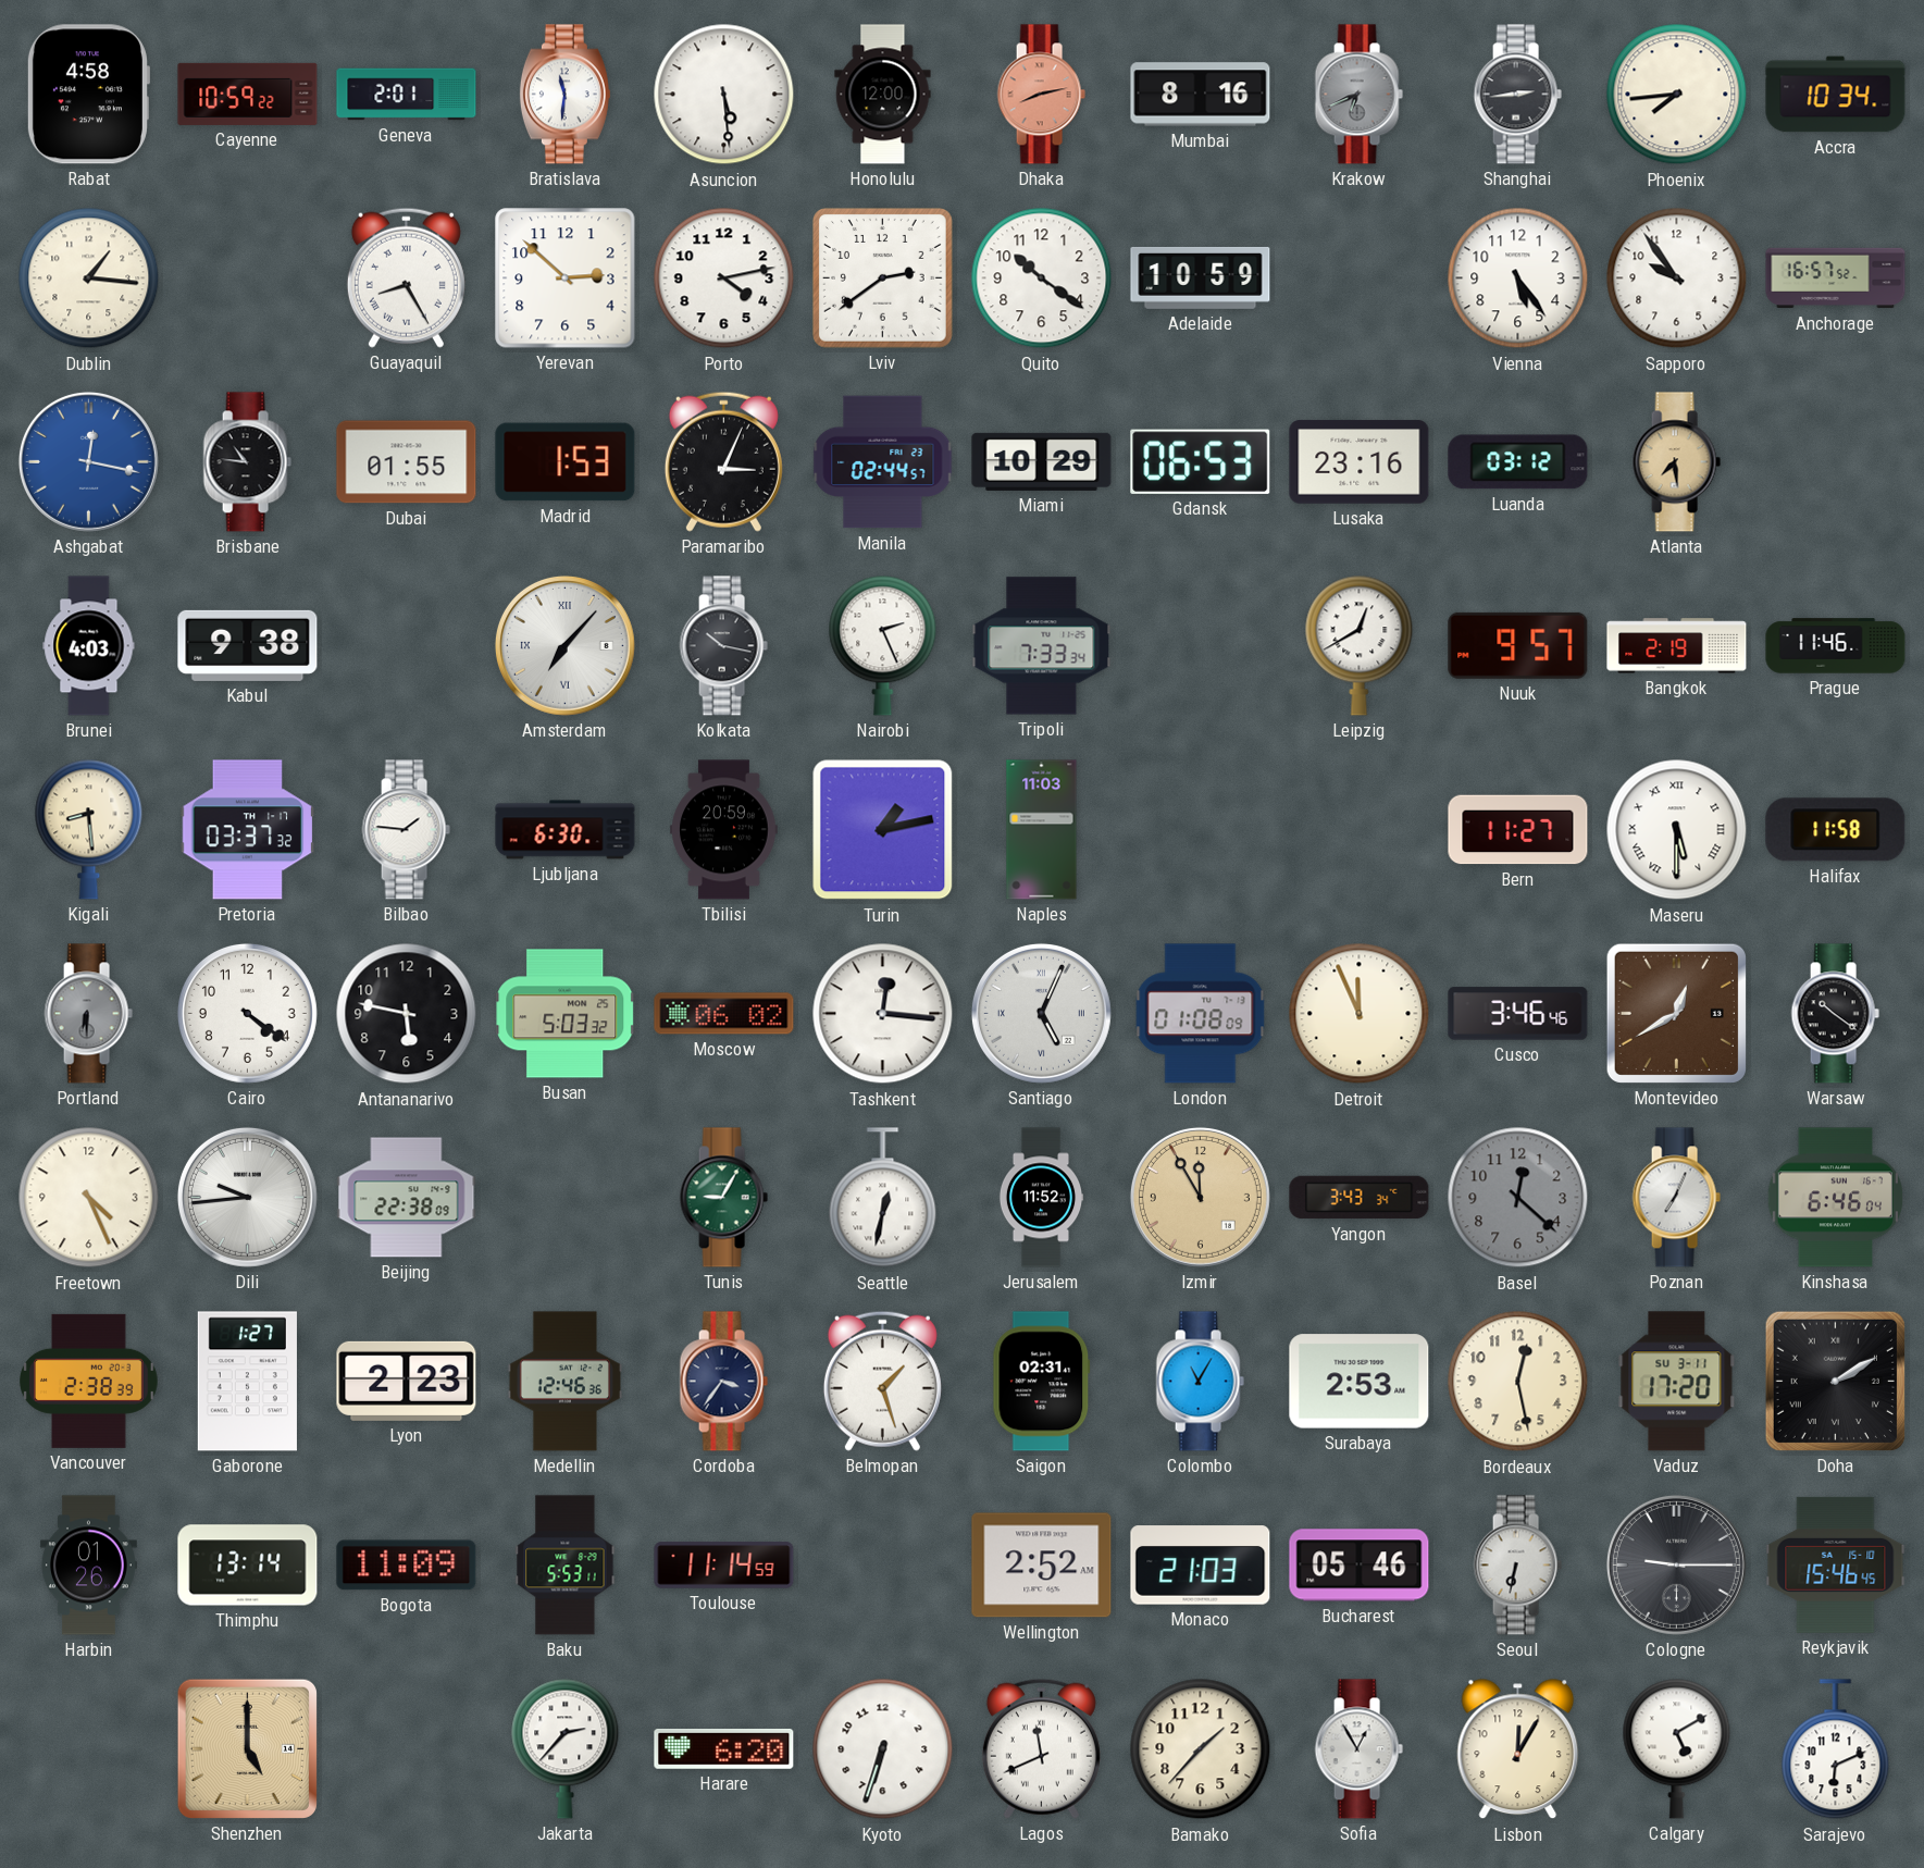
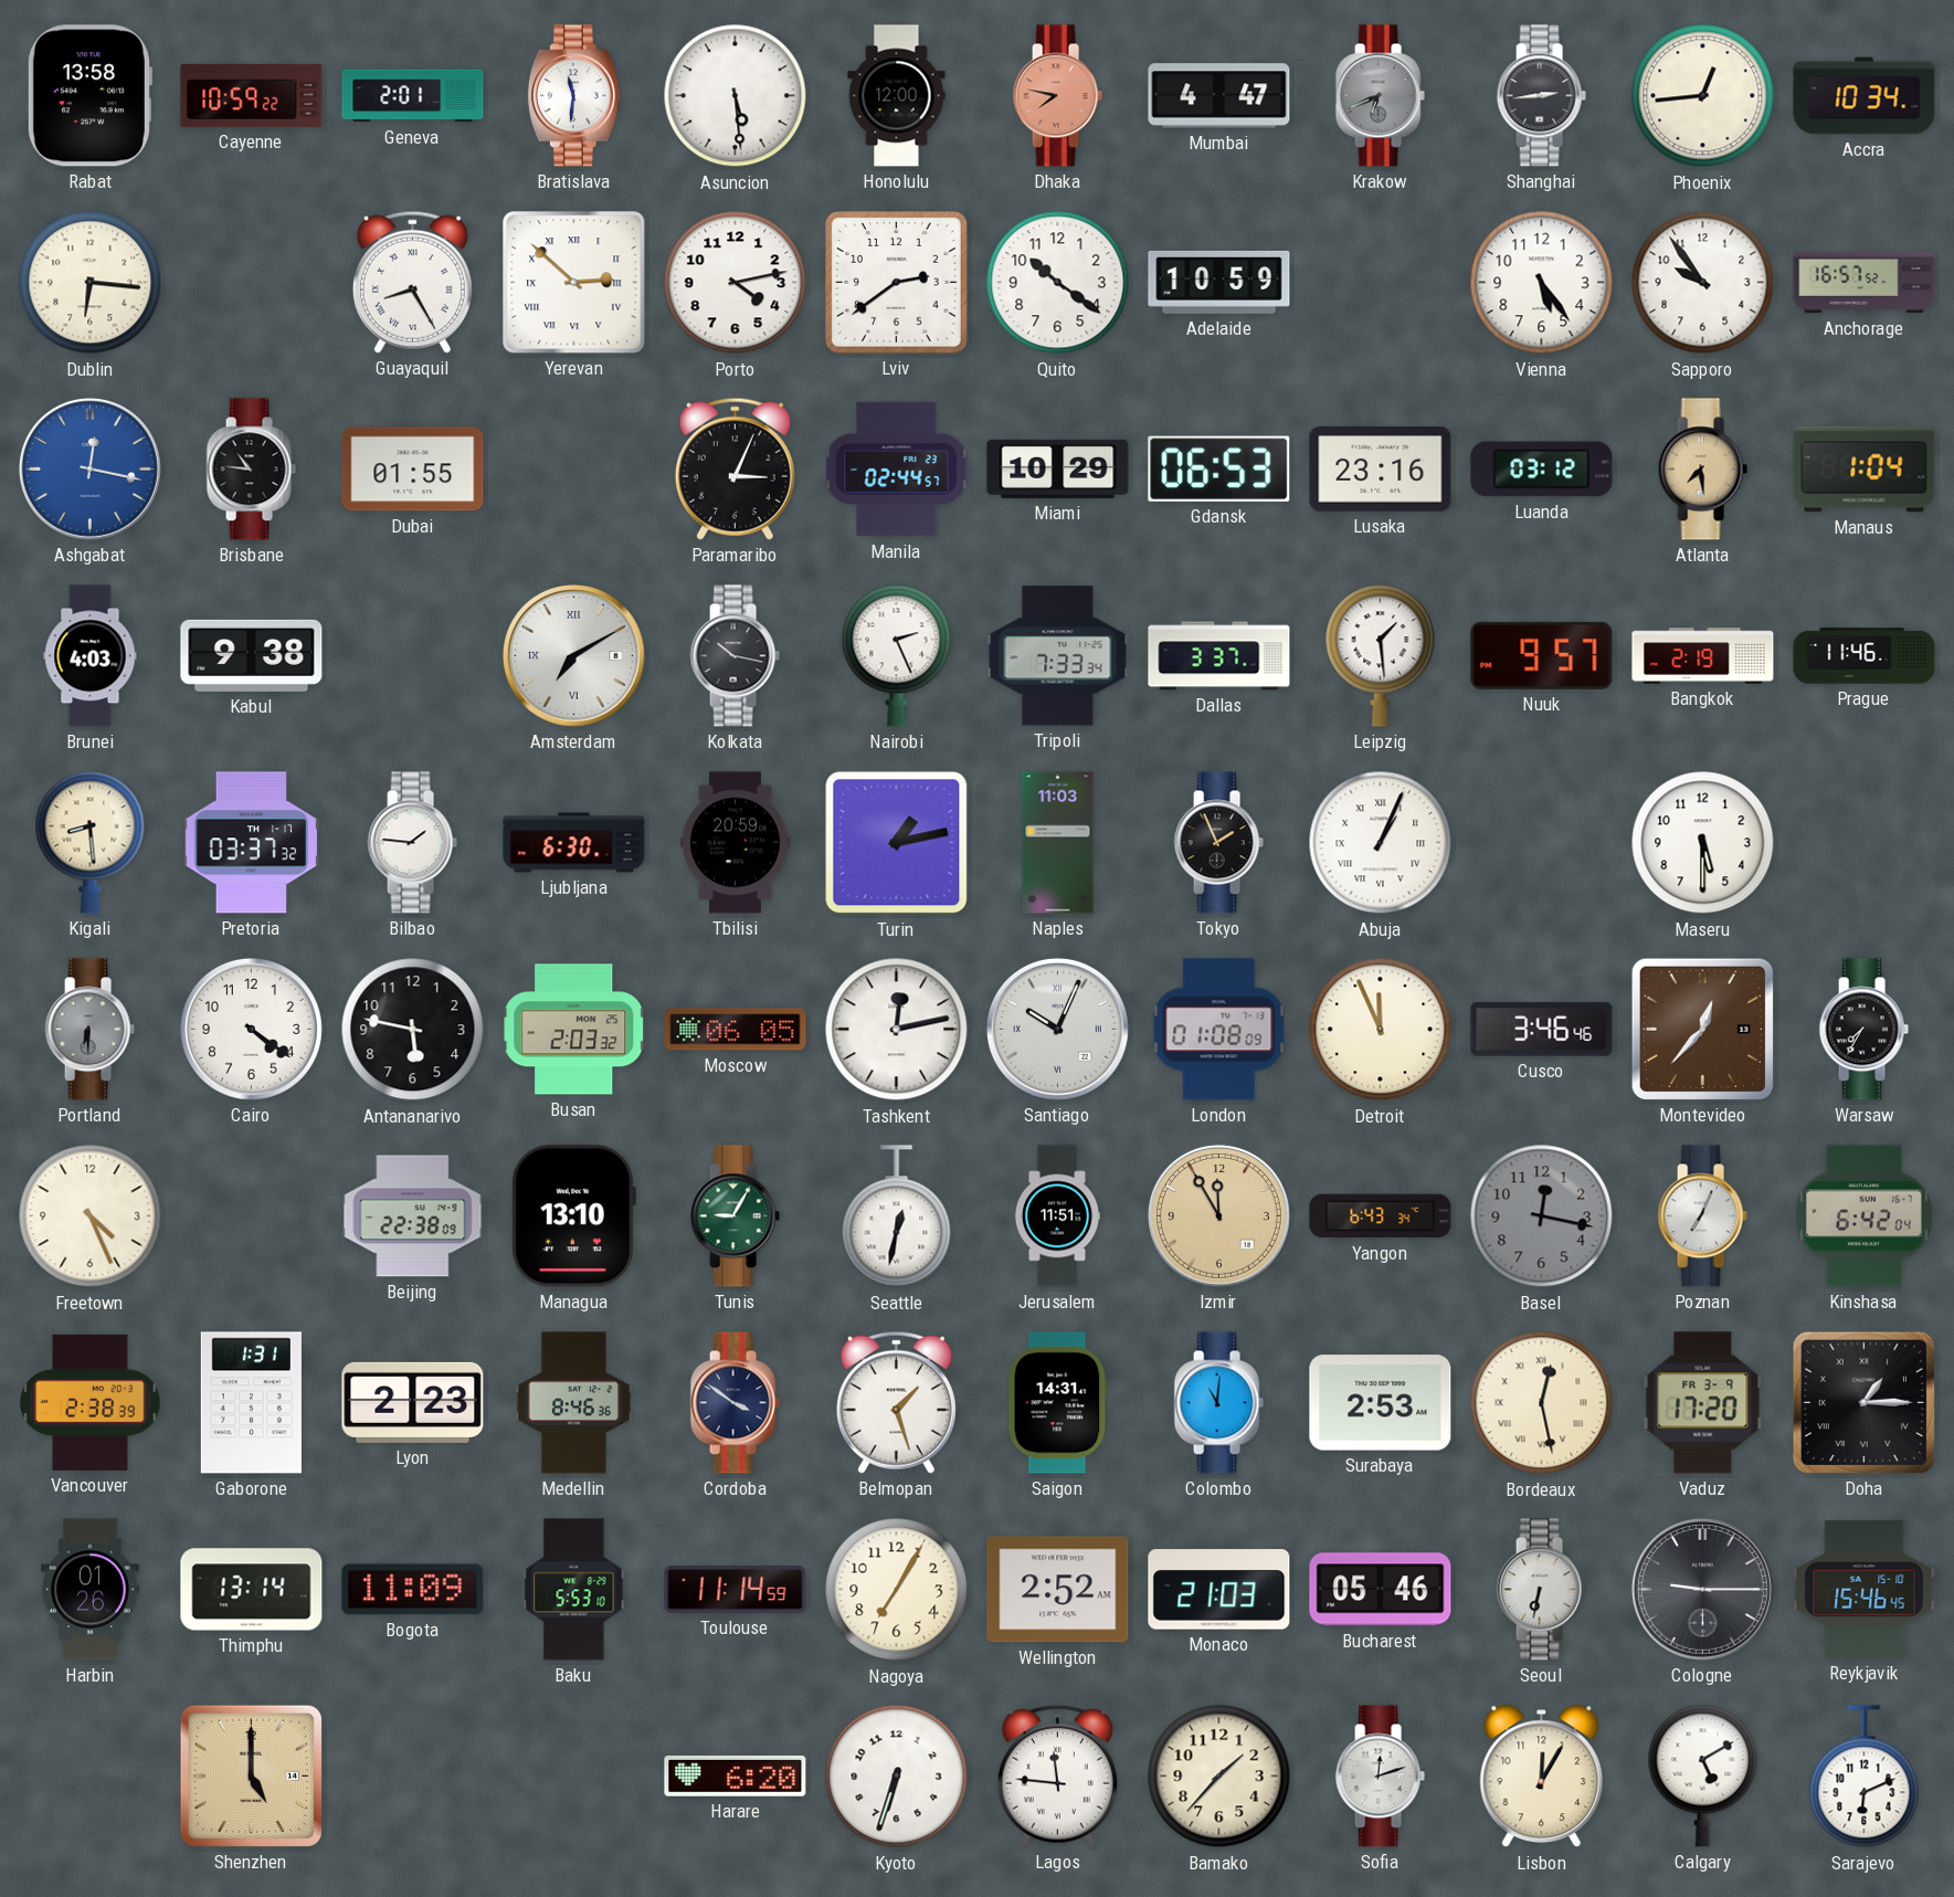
Rabat: 4:58 -> 13:58
Dhaka: 8:13 -> 7:47
Mumbai: 8:16 -> 4:47
Phoenix: 7:44 -> 12:44
Dublin: 1:16 -> 6:16
Yerevan numerals: Arabic -> Roman
Madrid: 1:53 -> none
Manaus: none -> 1:04
Amsterdam: 7:07 -> 7:10
Dallas: none -> 3:37
Leipzig: 12:40 -> 1:29
Tokyo: none -> 1:56
Abuja: none -> 1:04
Bern: 11:27 -> none
Maseru numerals: Roman -> Arabic
Halifax: 11:58 -> none
Busan: 5:03 -> 2:03
Moscow: 06:02 -> 06:05
Tashkent: 12:16 -> 12:13
Santiago: 5:04 -> 10:04
Montevideo: 12:40 -> 12:37
Warsaw: 10:21 -> 7:35
Dili: 9:44 -> none
Managua: none -> 13:10
Jerusalem: 11:52 -> 11:51
Yangon: 3:43 -> 6:43
Basel: 12:22 -> 12:17
Kinshasa: 6:46 -> 6:42
Gaborone: 1:27 -> 1:31
Medellin: 12:46 -> 8:46
Cordoba: 3:36 -> 3:51
Saigon: 02:31 -> 14:31
Colombo: 11:05 -> 11:01
Bordeaux numerals: Arabic -> Roman
Vaduz date: SU 3-11 -> FR 3-9
Doha: 2:10 -> 1:15
Baku: 5:53:11 -> 5:53:10
Nagoya: none -> 7:05
Jakarta: 2:37 -> none
Lagos: 11:41 -> 11:46
Sofia: 12:55 -> 12:12
